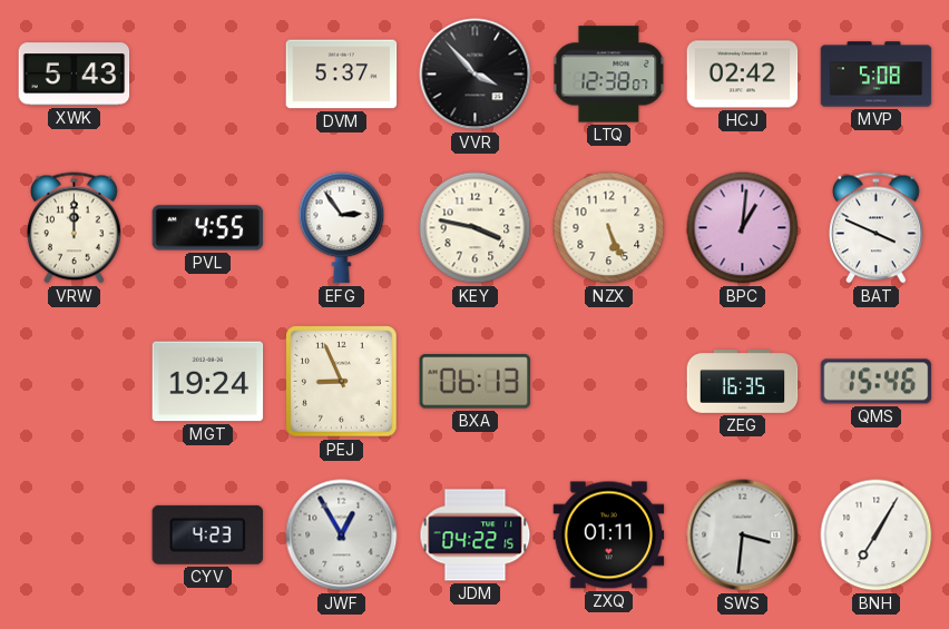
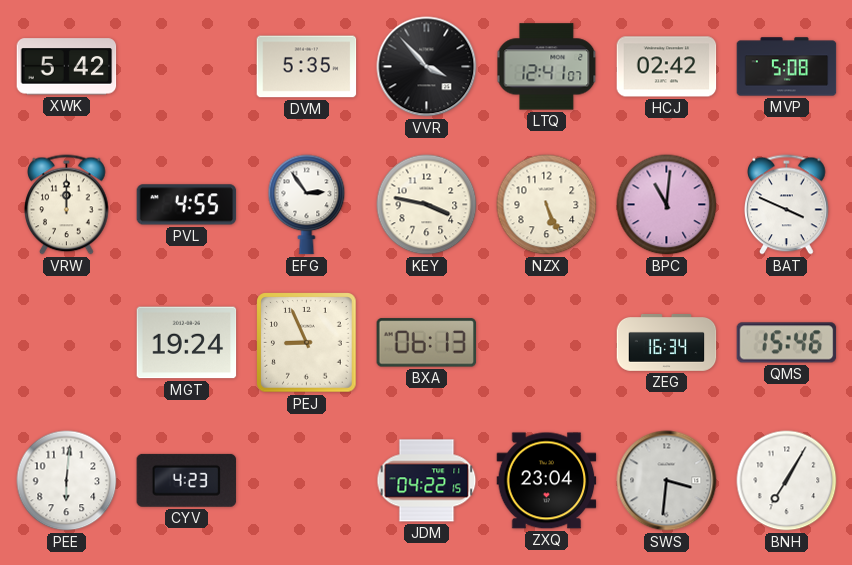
XWK: 5:43 -> 5:42
DVM: 5:37 -> 5:35
LTQ: 12:38 -> 12:41
BPC: 1:01 -> 11:01
ZEG: 16:35 -> 16:34
PEE: none -> 6:01
JWF: 12:55 -> none
ZXQ: 01:11 -> 23:04
